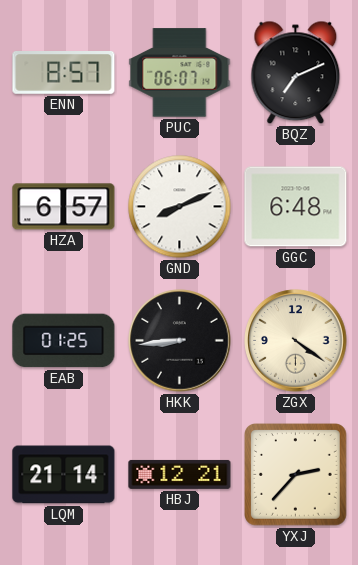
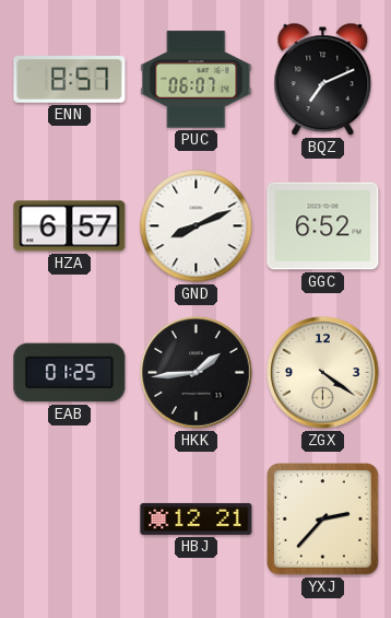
GGC: 6:48 -> 6:52
HKK: 8:44 -> 1:44
LQM: 21:14 -> none
